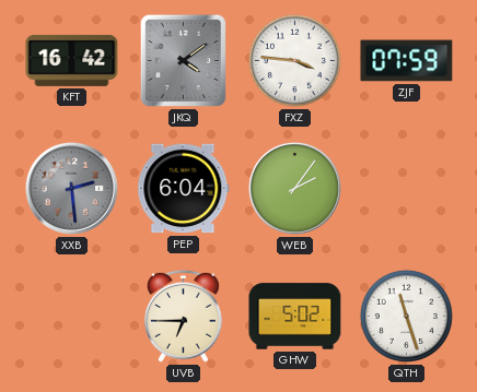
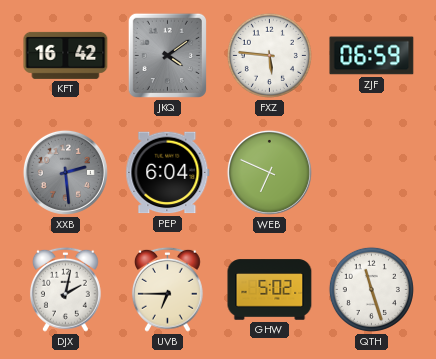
FXZ: 3:46 -> 5:46
ZJF: 07:59 -> 06:59
WEB: 2:06 -> 6:49
DJX: none -> 2:02
